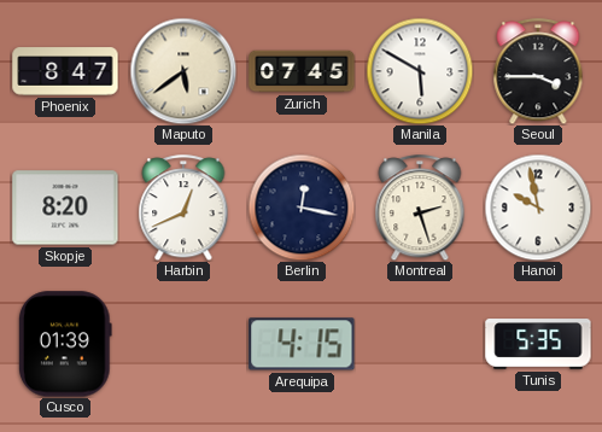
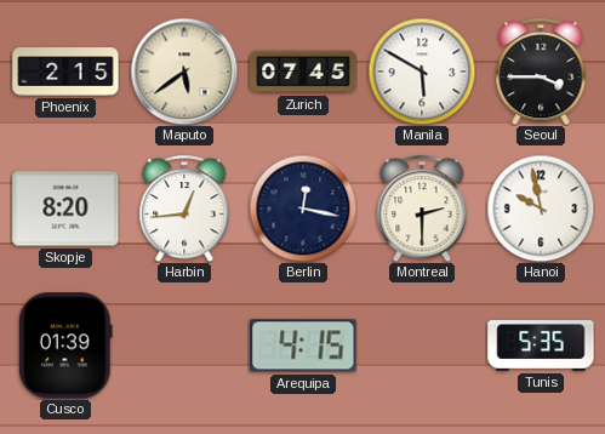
Phoenix: 8:47 -> 2:15
Harbin: 12:41 -> 12:44
Montreal: 2:27 -> 2:30
